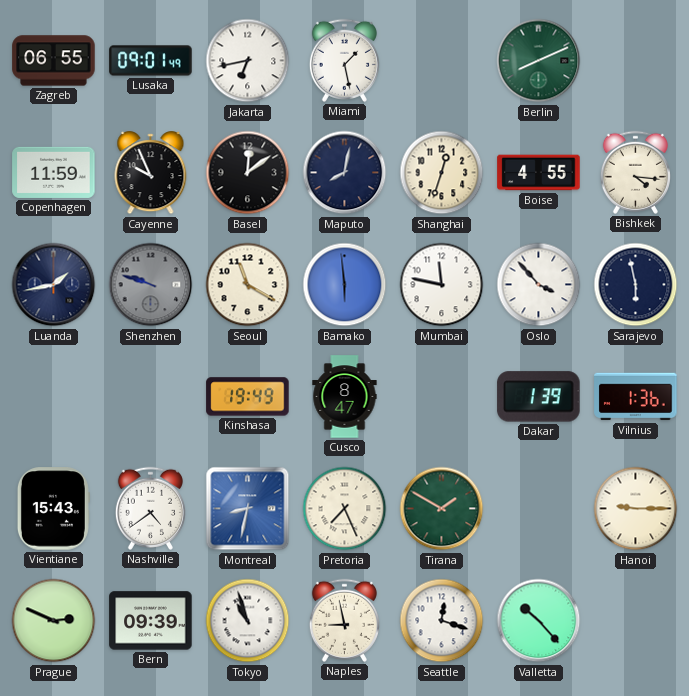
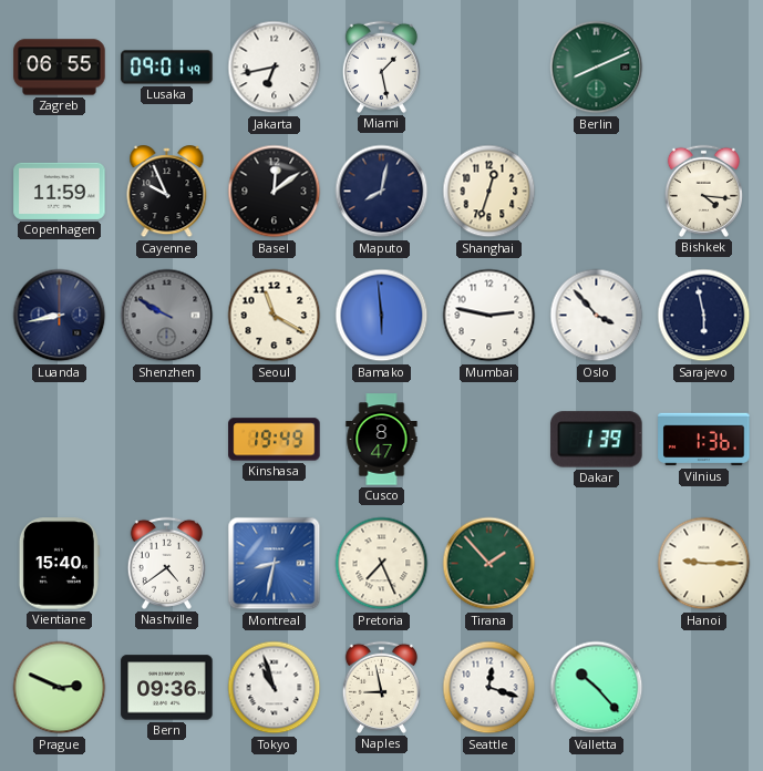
Boise: 4:55 -> none
Luanda: 1:43 -> 8:43
Shenzhen: 9:48 -> 9:50
Mumbai: 11:47 -> 2:47
Vientiane: 15:43 -> 15:40
Tirana: 1:50 -> 1:53
Bern: 09:39 -> 09:36
